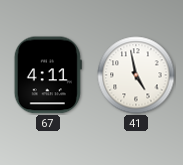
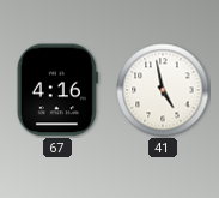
67: 4:11 -> 4:16
